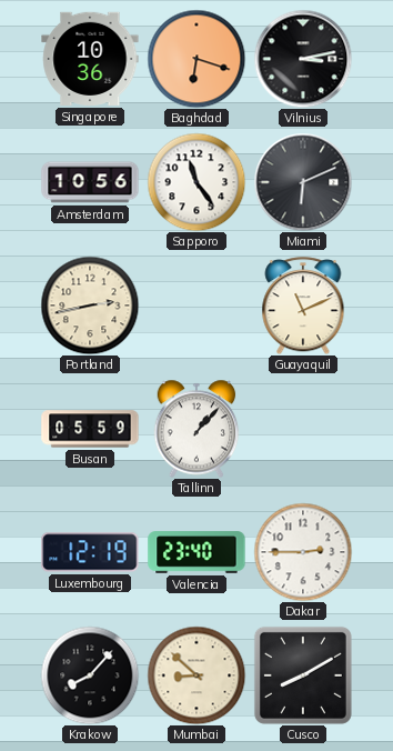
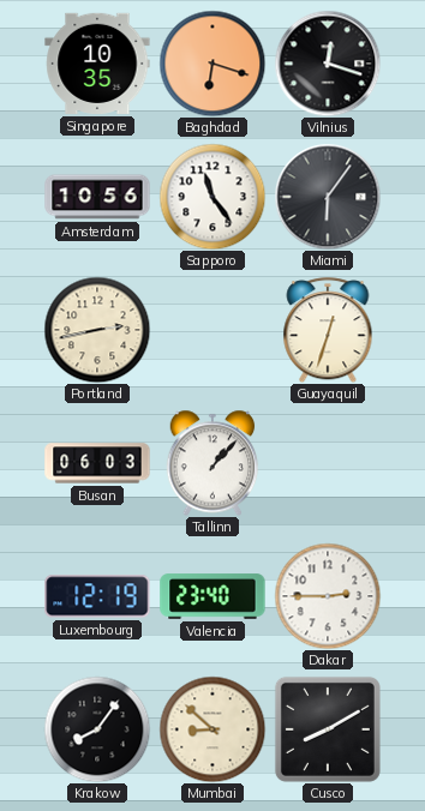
Singapore: 10:36 -> 10:35
Vilnius: 3:13 -> 12:18
Miami: 6:11 -> 6:06
Guayaquil: 11:11 -> 12:33
Busan: 05:59 -> 06:03
Krakow: 8:07 -> 8:06
